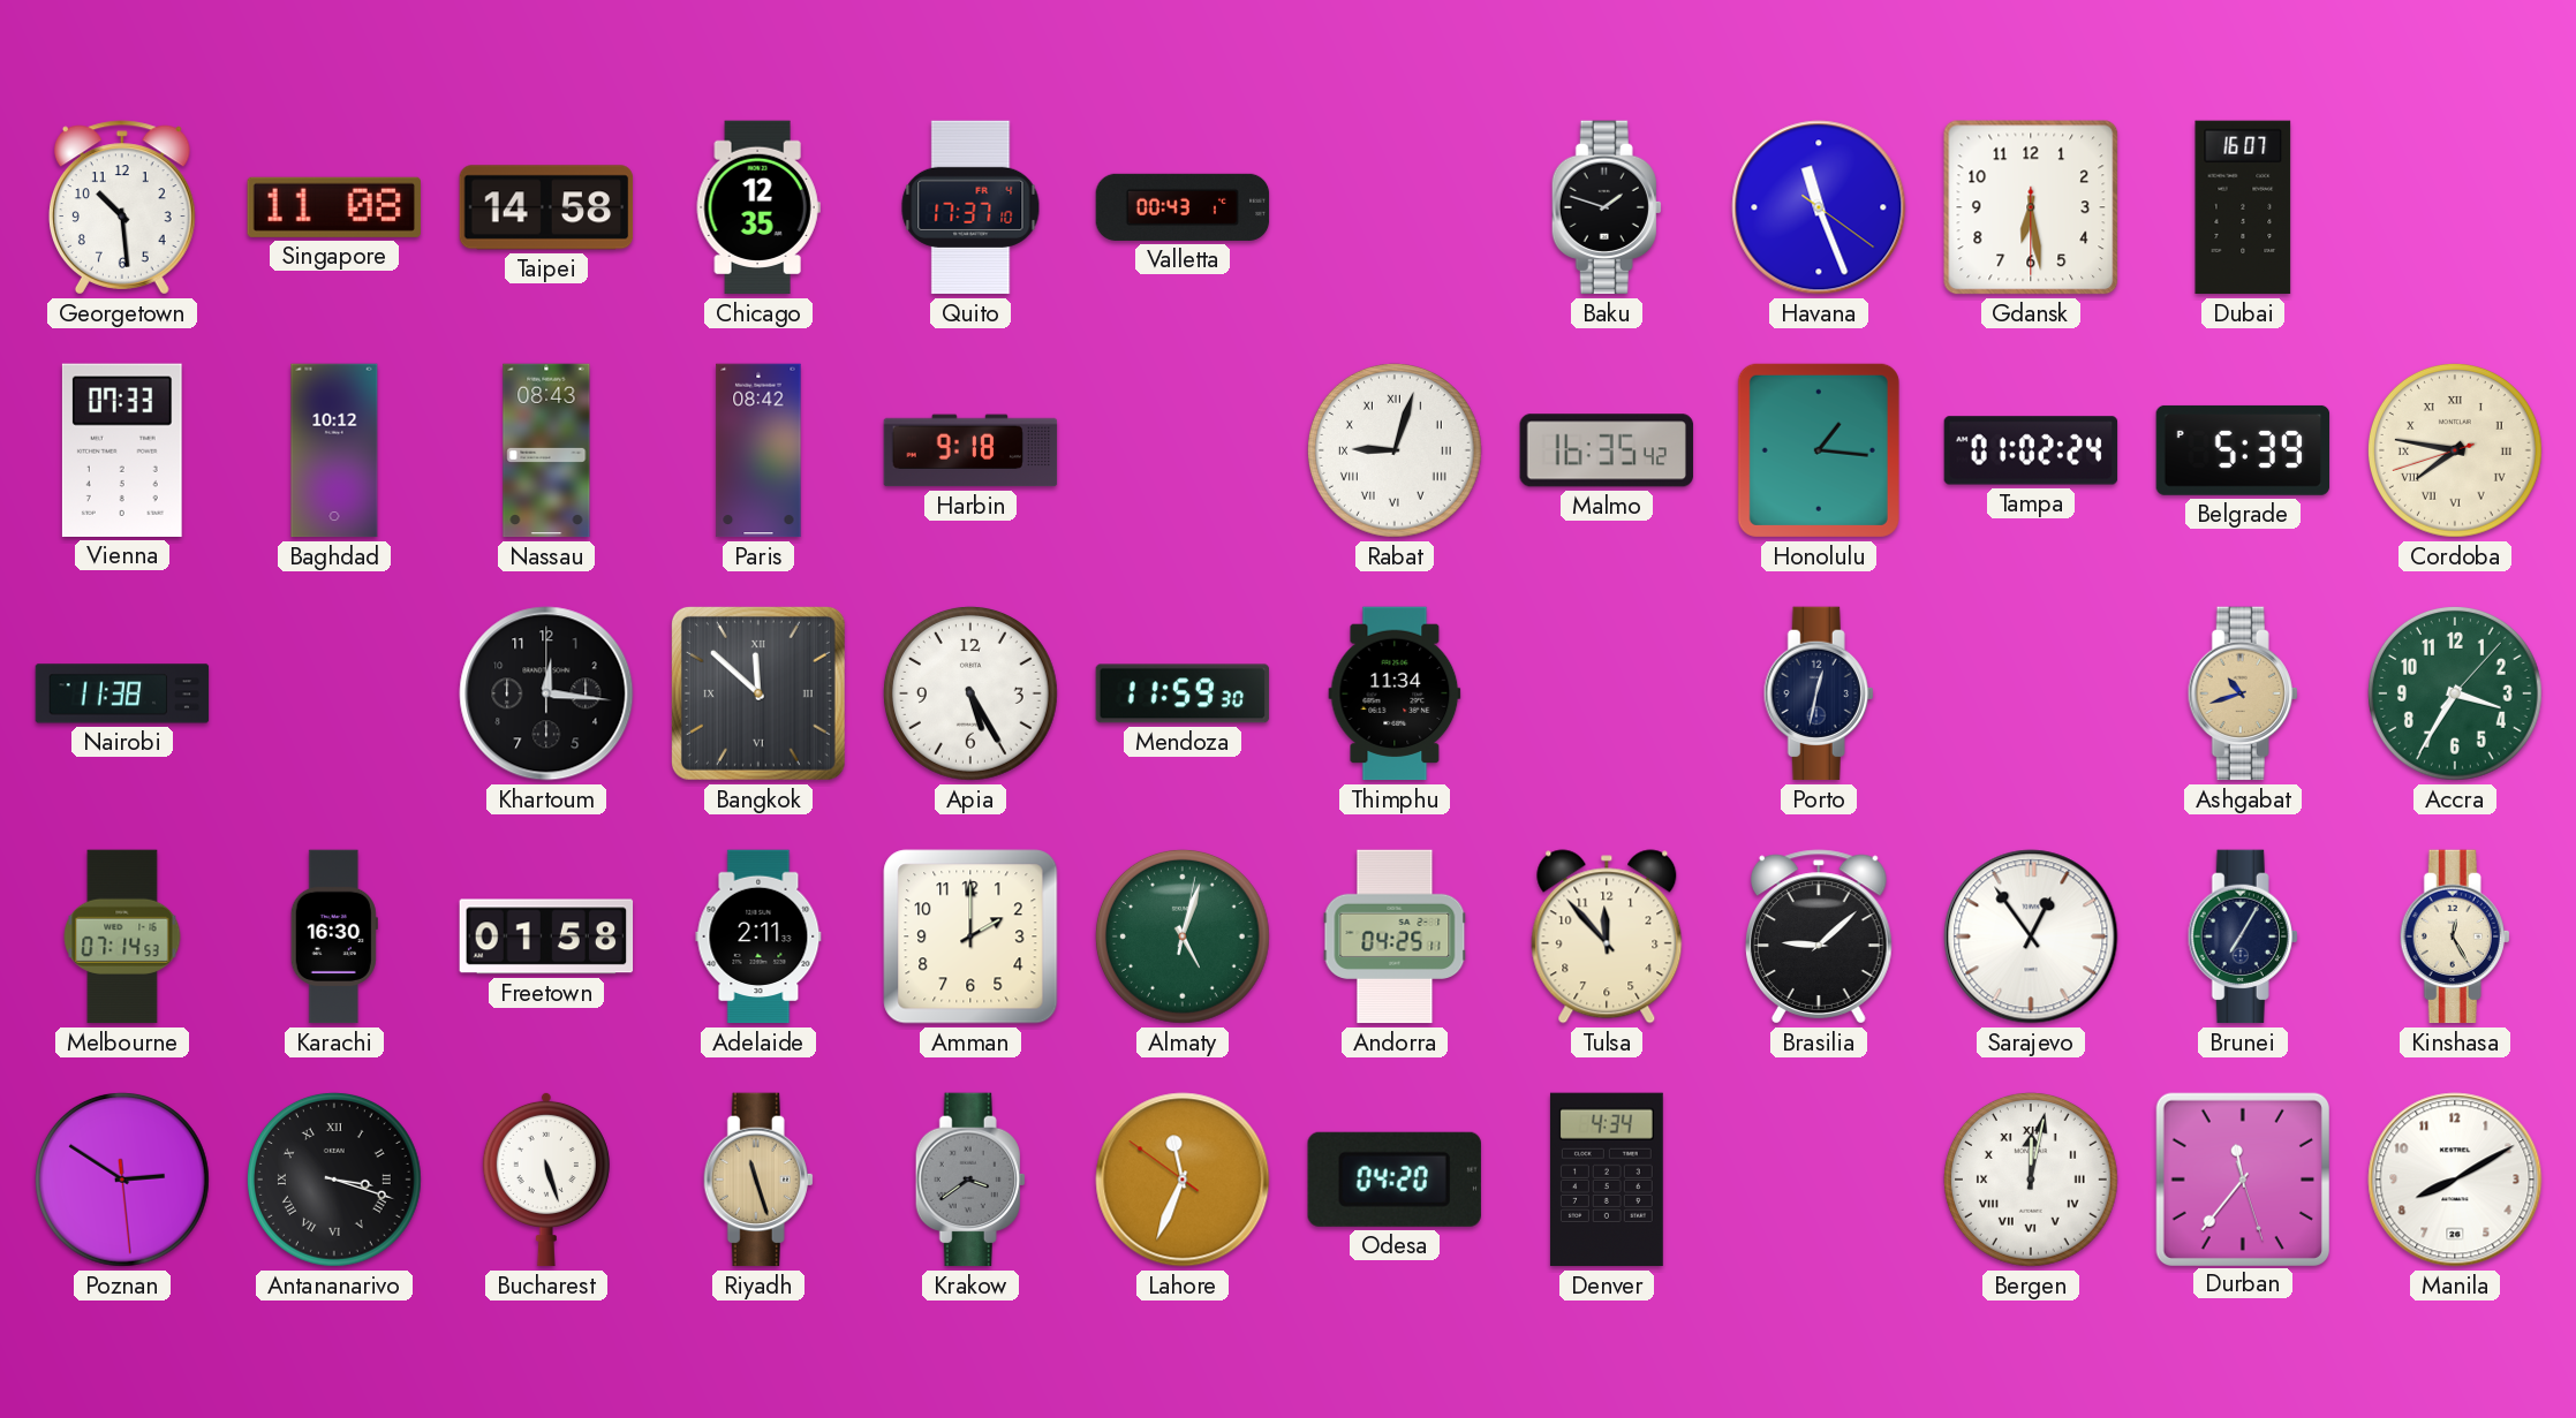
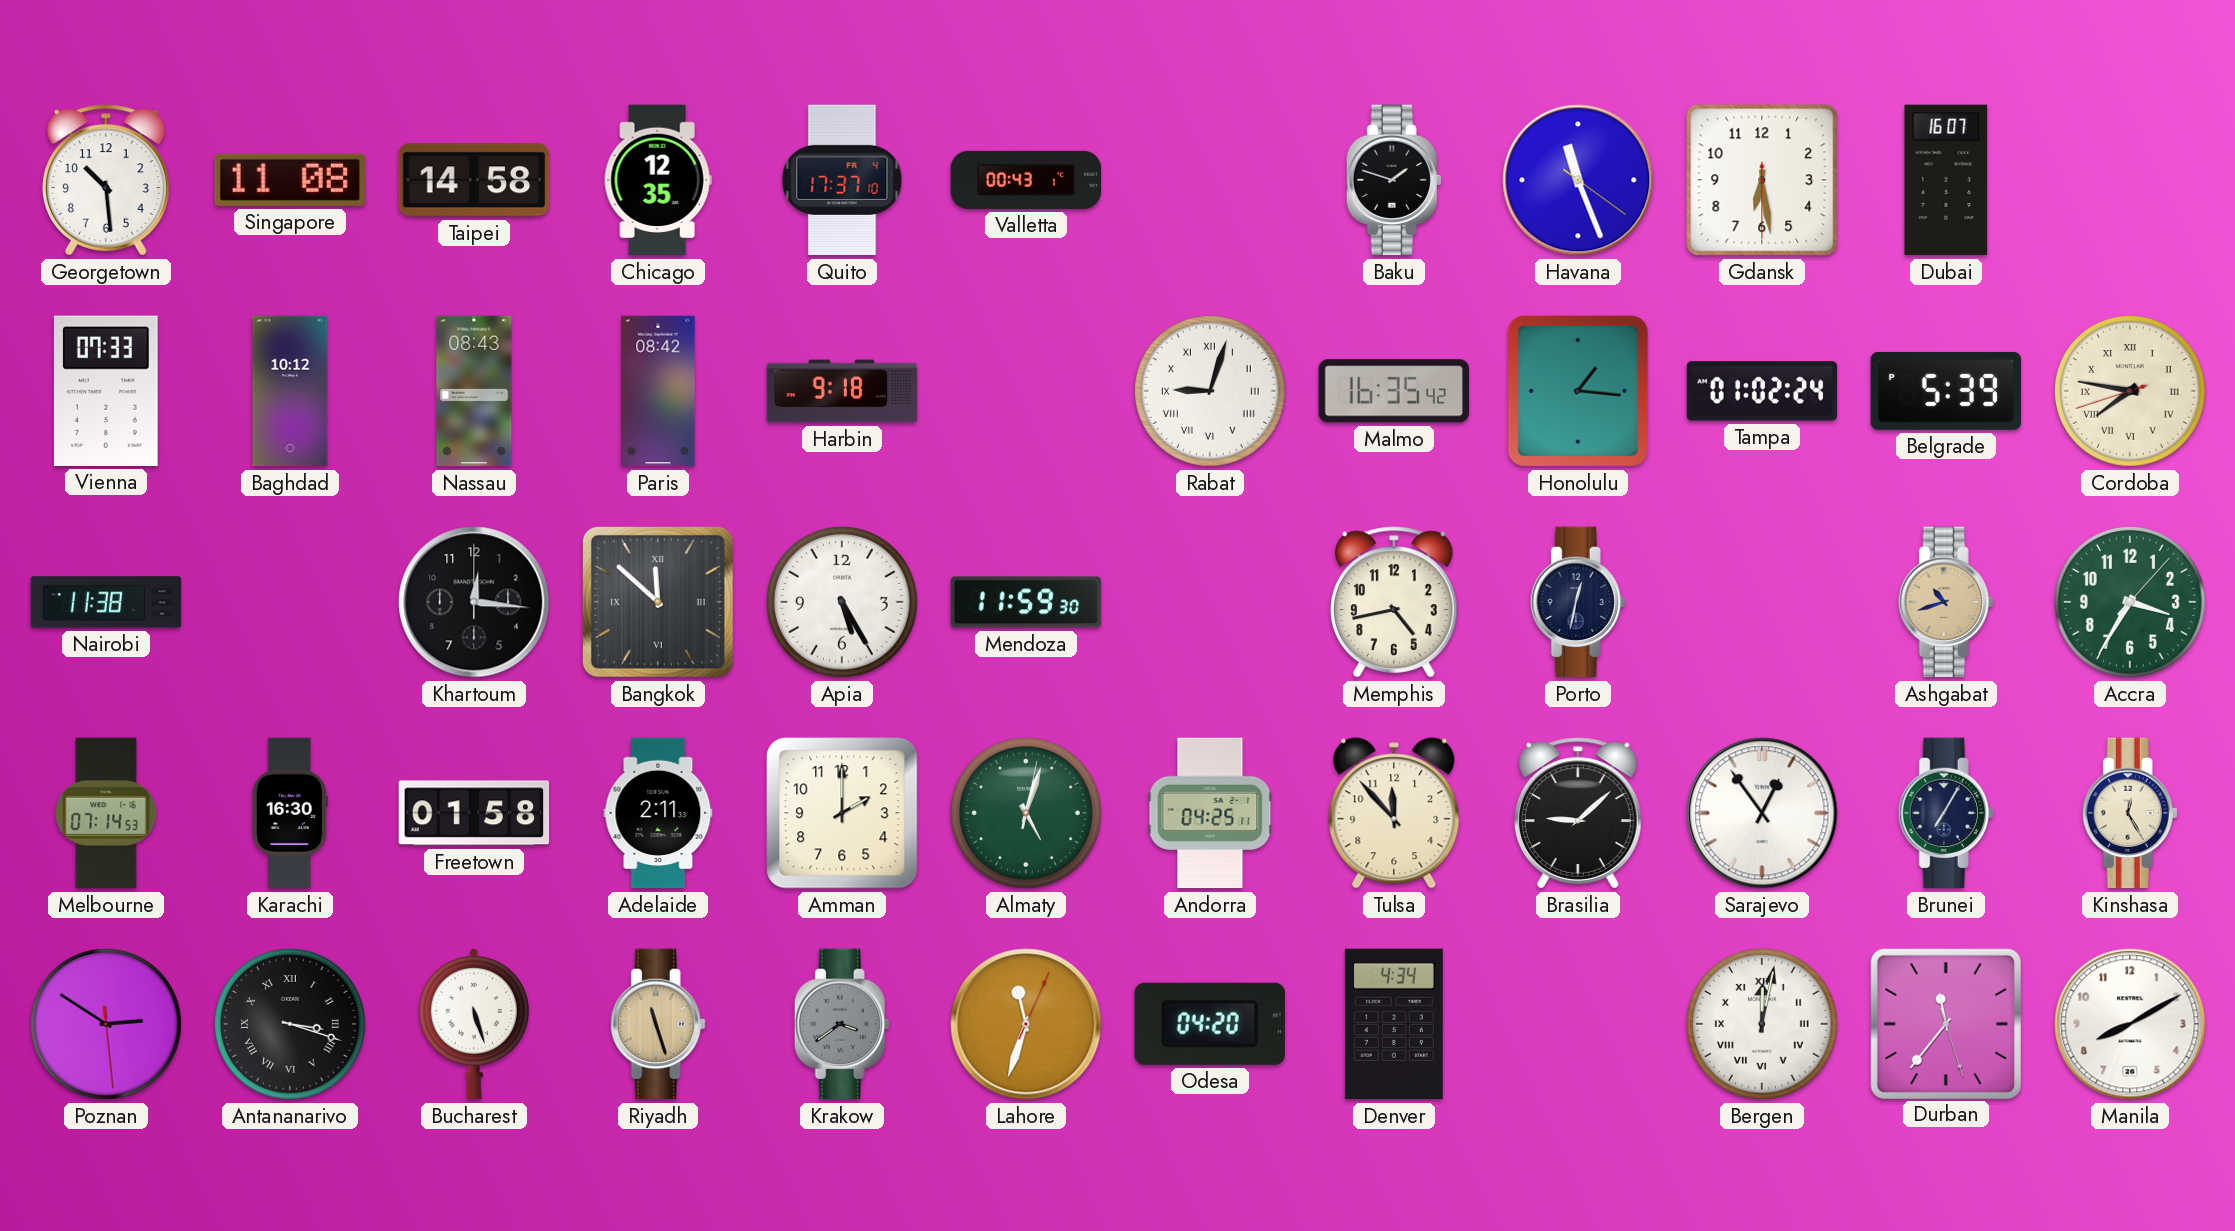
Thimphu: 11:34 -> none
Memphis: none -> 4:43
Lahore: 11:33:51 -> 11:33:04
